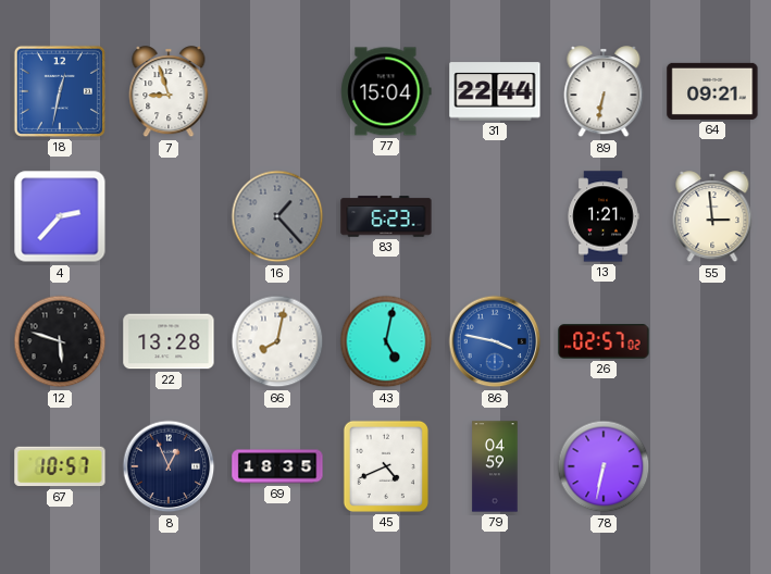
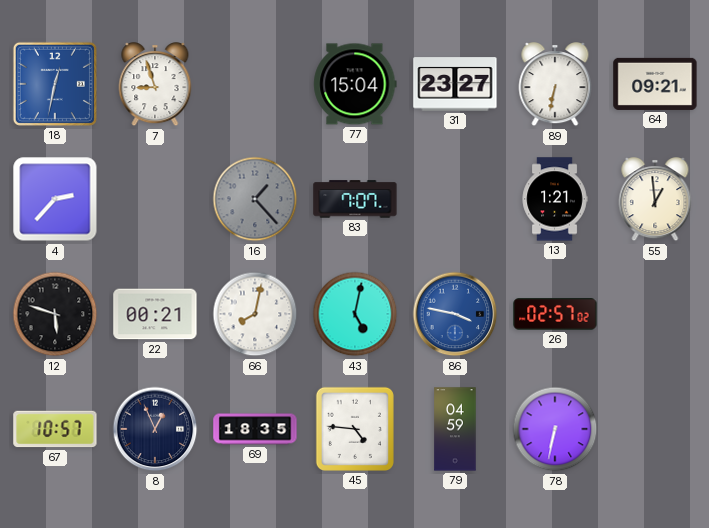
31: 22:44 -> 23:27
83: 6:23 -> 7:07
55: 2:59 -> 12:59
22: 13:28 -> 00:21
45: 4:41 -> 4:46
